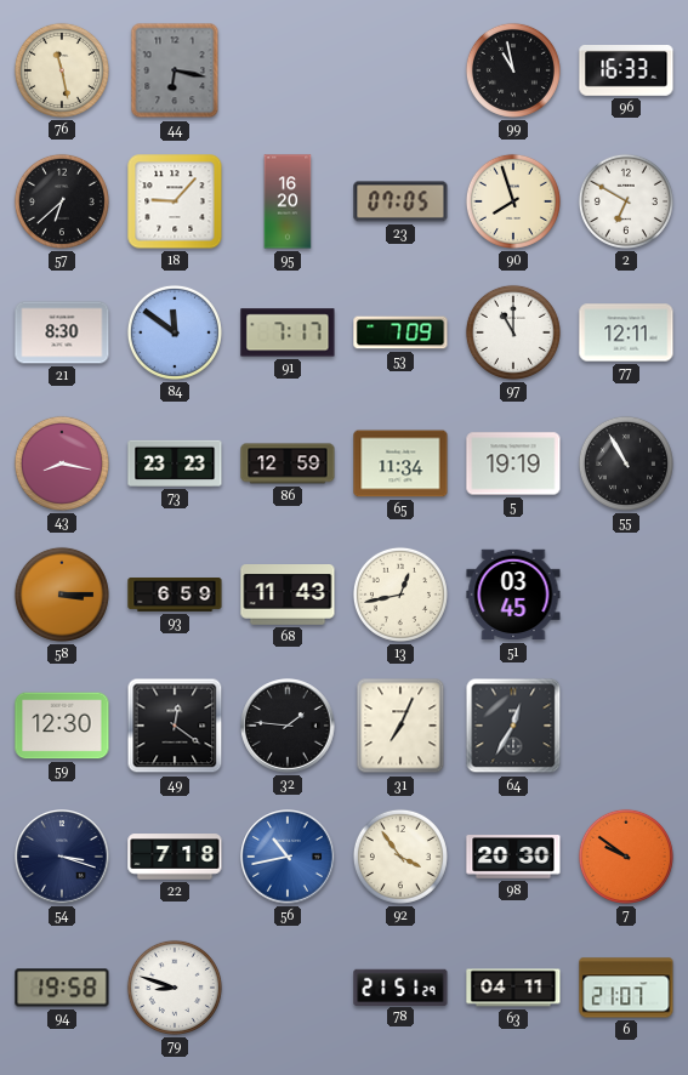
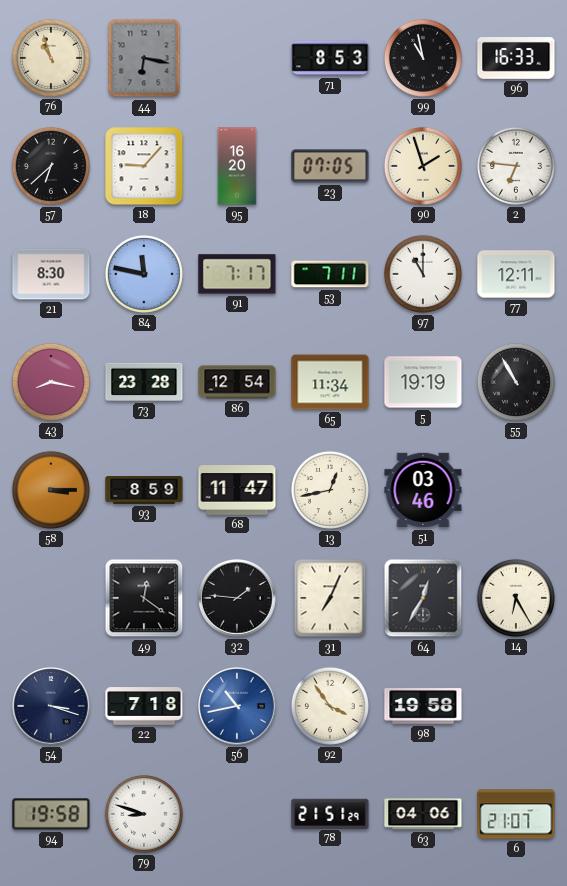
76: 11:28 -> 10:57
71: none -> 8:53
90: 7:57 -> 1:57
2: 6:50 -> 6:46
84: 11:51 -> 11:47
53: 7:09 -> 7:11
73: 23:23 -> 23:28
86: 12:59 -> 12:54
93: 6:59 -> 8:59
68: 11:43 -> 11:47
51: 03:45 -> 03:46
59: 12:30 -> none
14: none -> 6:25
98: 20:30 -> 19:58
7: 9:51 -> none
63: 04:11 -> 04:06
